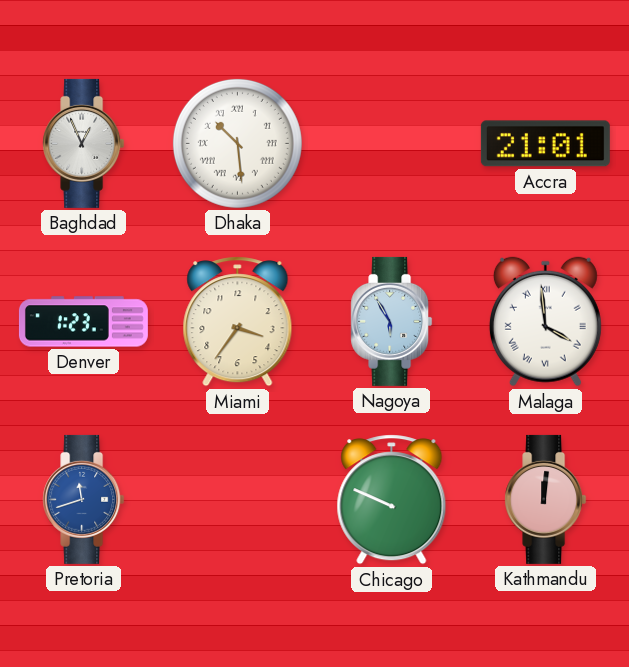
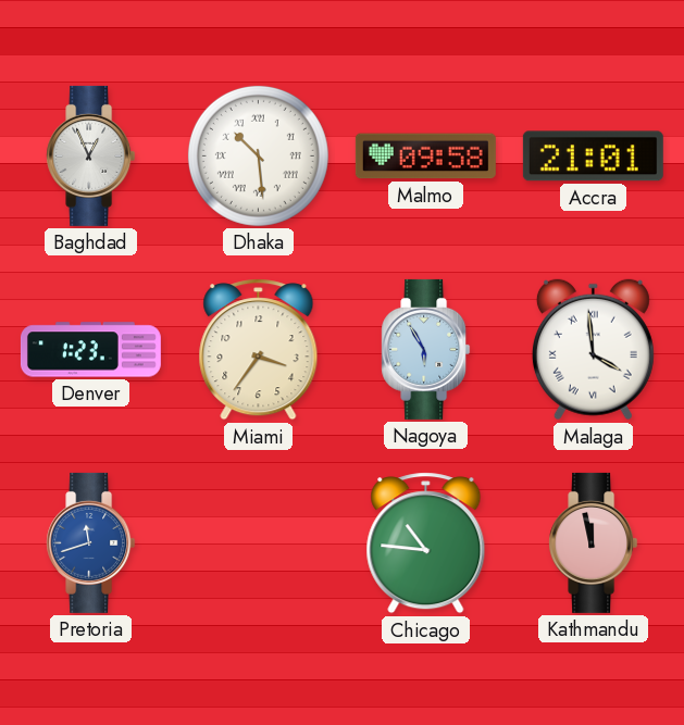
Malmo: none -> 09:58
Chicago: 9:49 -> 10:46
Kathmandu: 12:01 -> 11:58
